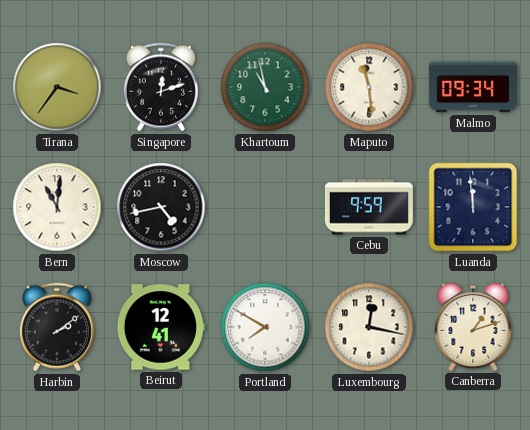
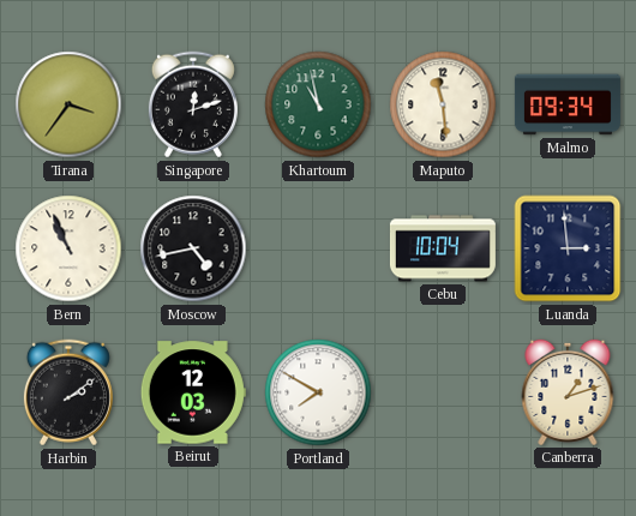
Bern: 11:01 -> 10:56
Cebu: 9:59 -> 10:04
Luanda: 11:59 -> 2:59
Beirut: 12:41 -> 12:03
Luxembourg: 12:17 -> none
